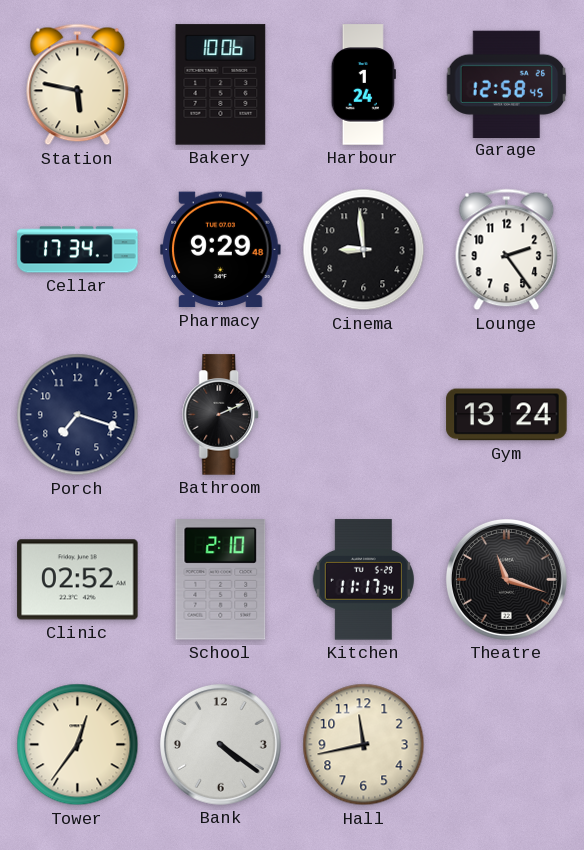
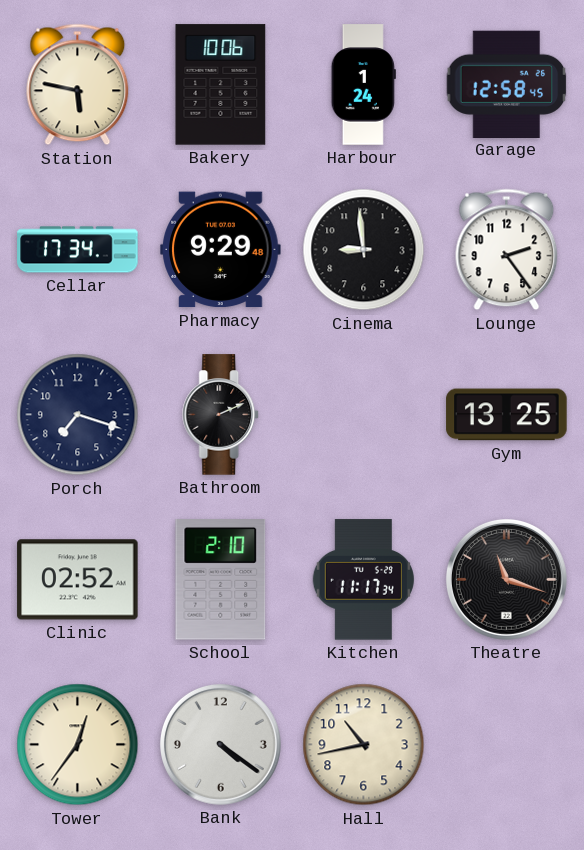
Gym: 13:24 -> 13:25
Hall: 11:43 -> 10:43
